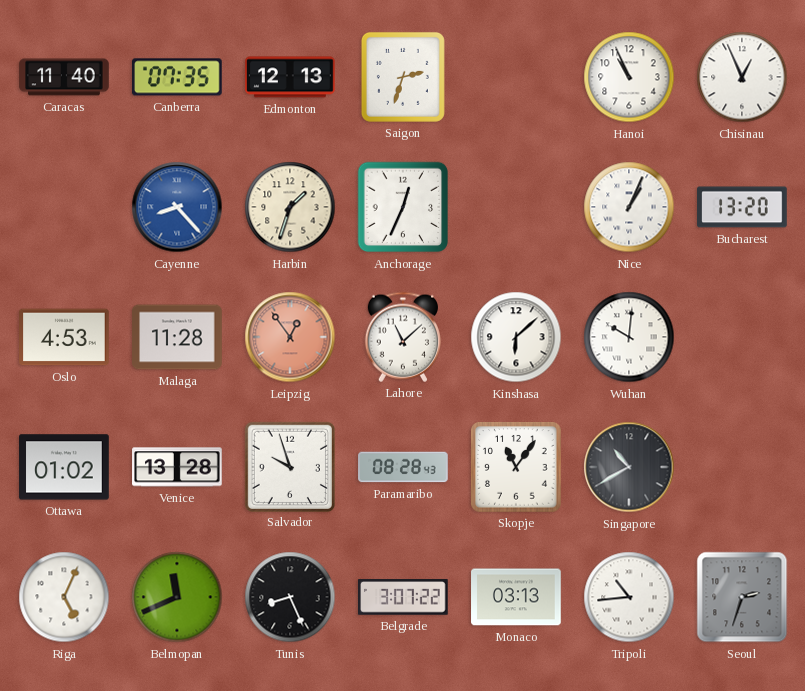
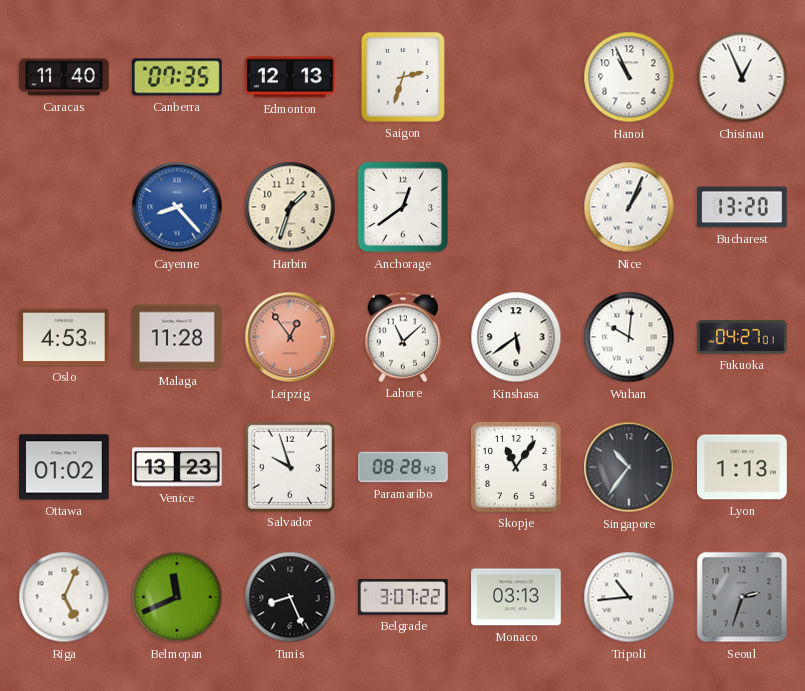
Anchorage: 12:34 -> 12:39
Kinshasa: 6:08 -> 5:39
Fukuoka: none -> 04:27
Venice: 13:28 -> 13:23
Singapore: 10:40 -> 10:36
Lyon: none -> 1:13
